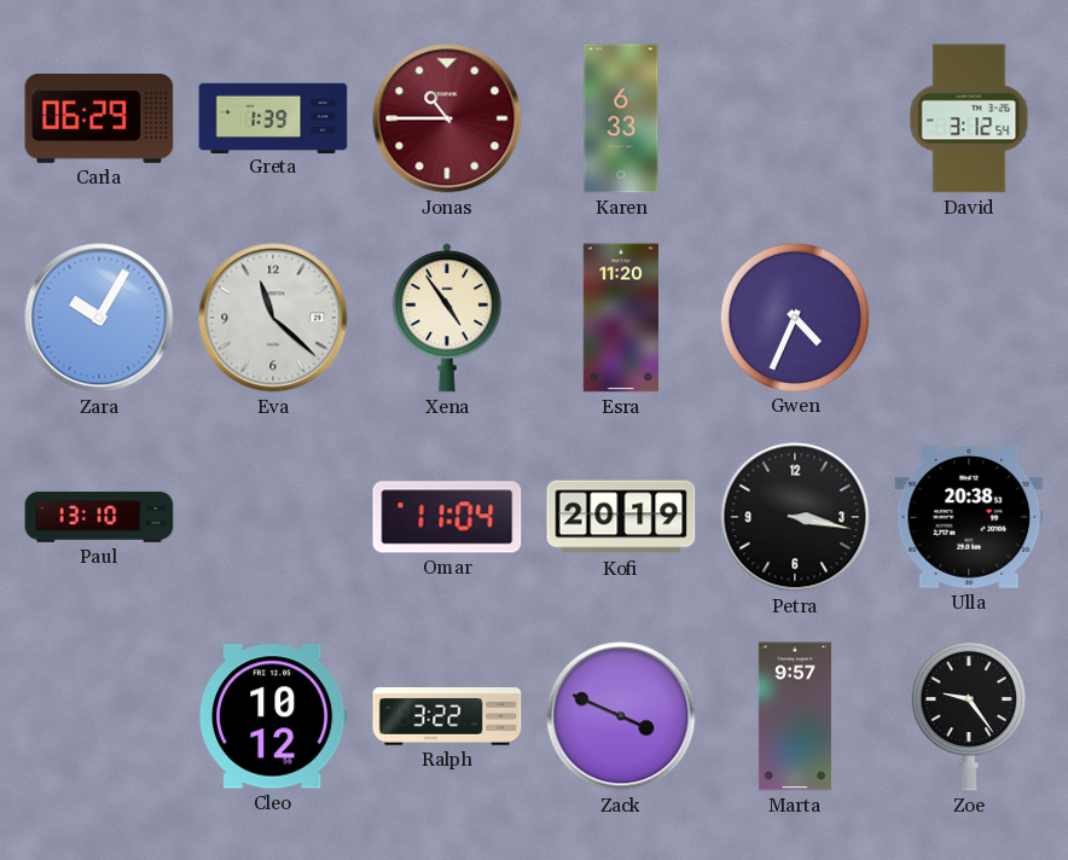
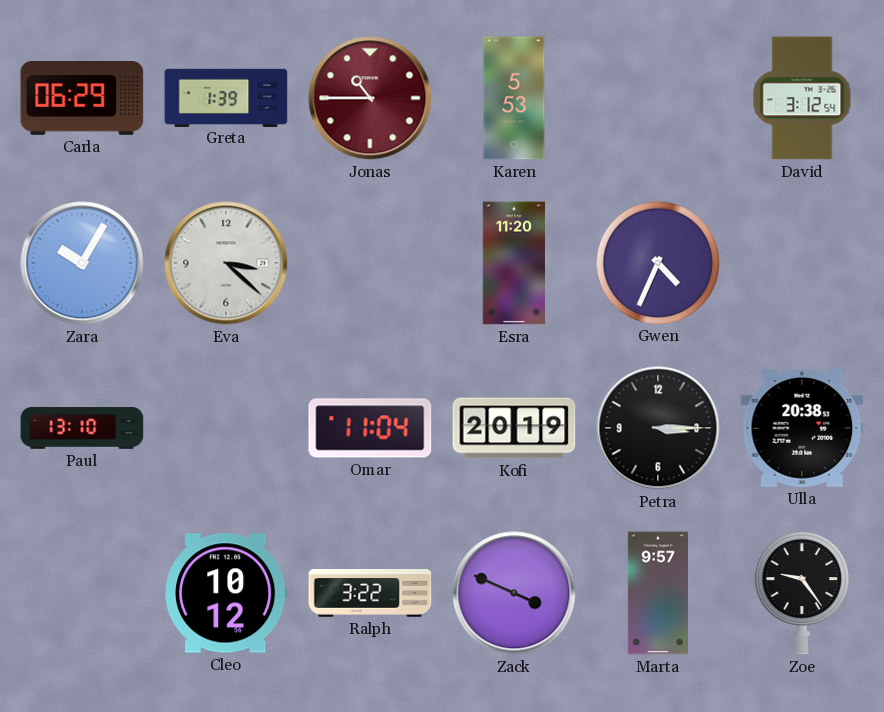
Karen: 6:33 -> 5:53
Eva: 11:22 -> 3:22
Xena: 4:54 -> none
Petra: 3:17 -> 3:15
